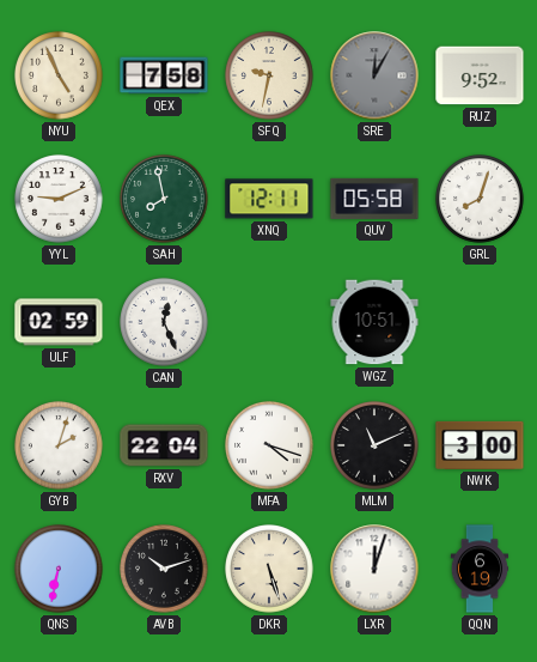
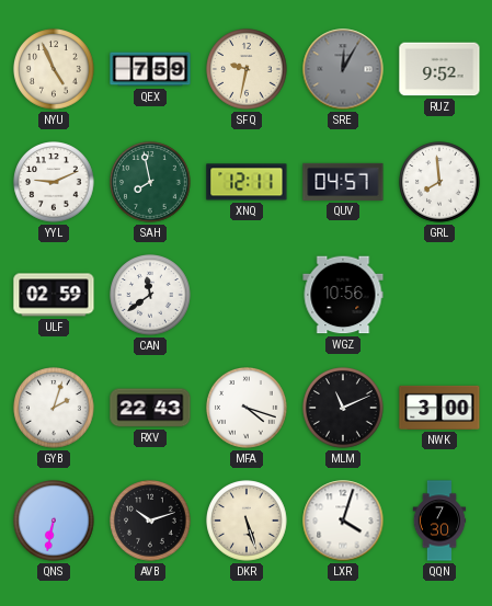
QEX: 7:58 -> 7:59
QUV: 05:58 -> 04:57
GRL: 8:03 -> 7:59
CAN: 12:26 -> 11:39
WGZ: 10:51 -> 10:56
RXV: 22:04 -> 22:43
LXR: 12:03 -> 4:03
QQN: 6:19 -> 7:30
